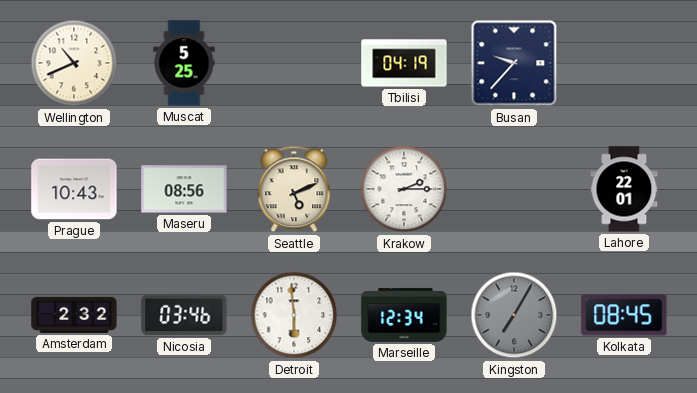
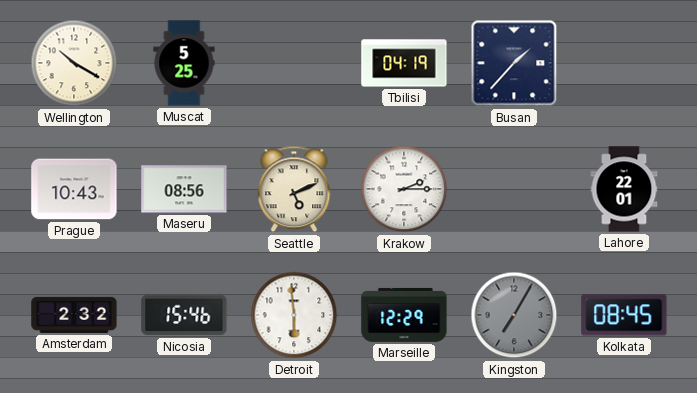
Wellington: 10:41 -> 10:20
Busan: 9:37 -> 1:37
Nicosia: 03:46 -> 15:46
Marseille: 12:34 -> 12:29
